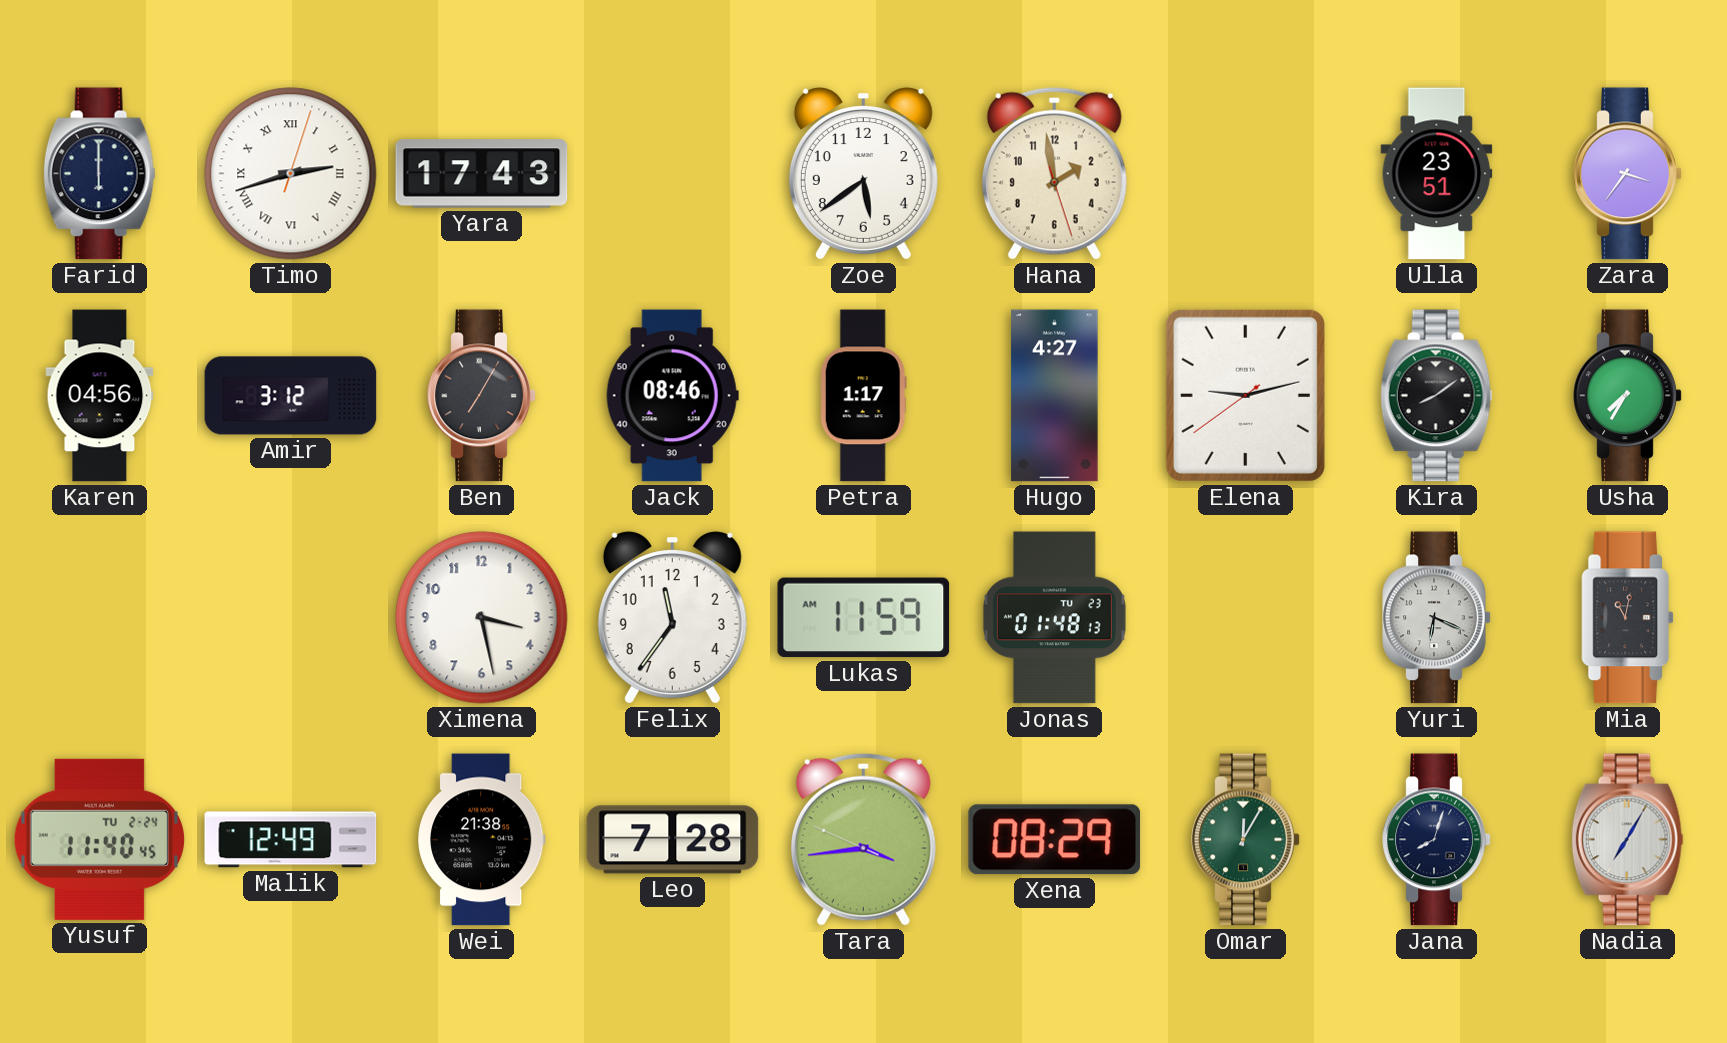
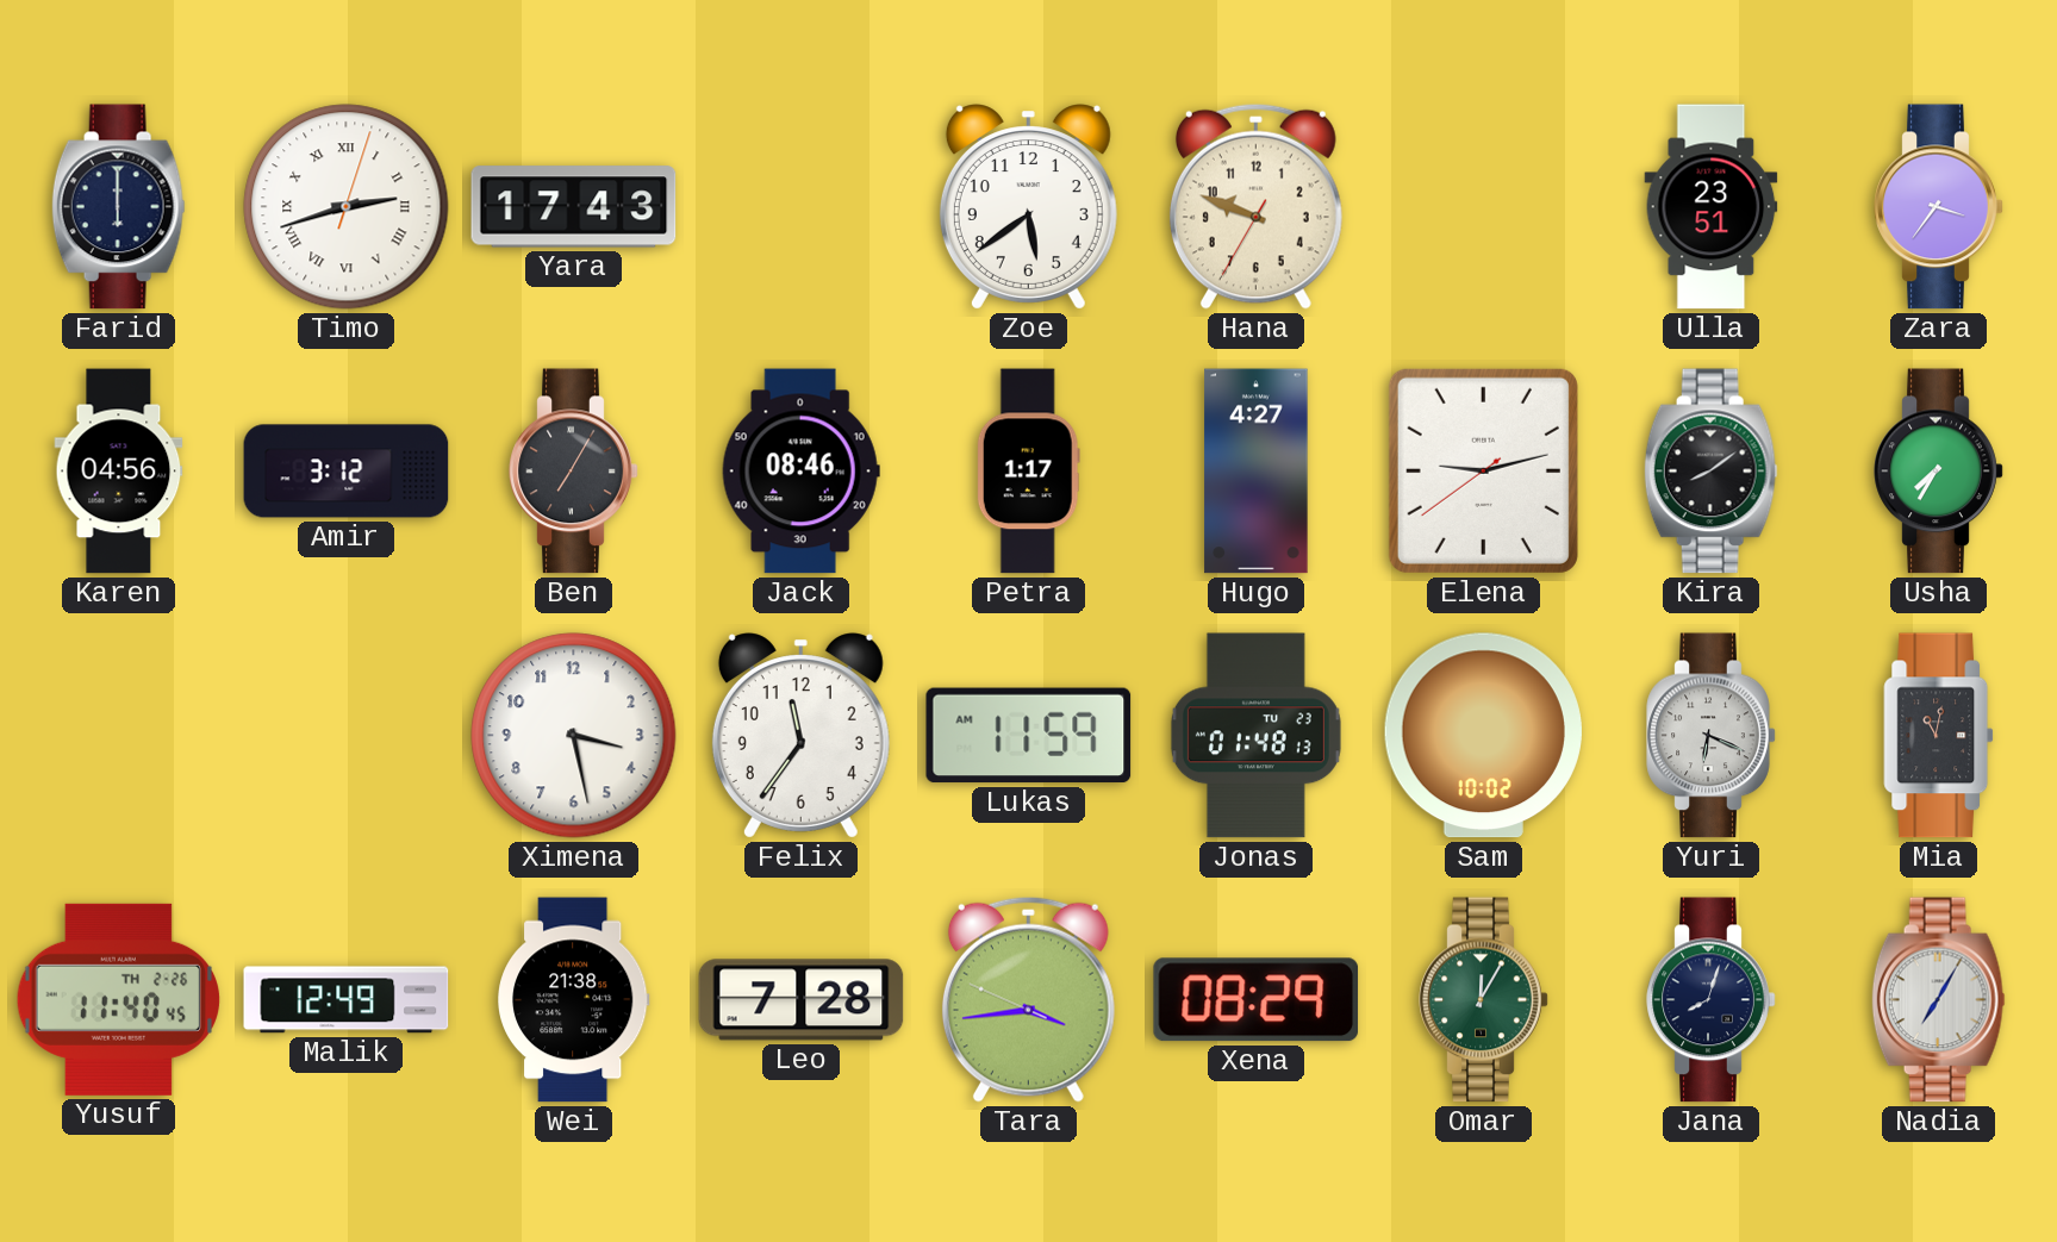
Hana: 1:58 -> 9:48
Sam: none -> 10:02
Yusuf date: TU 2-24 -> TH 2-26
